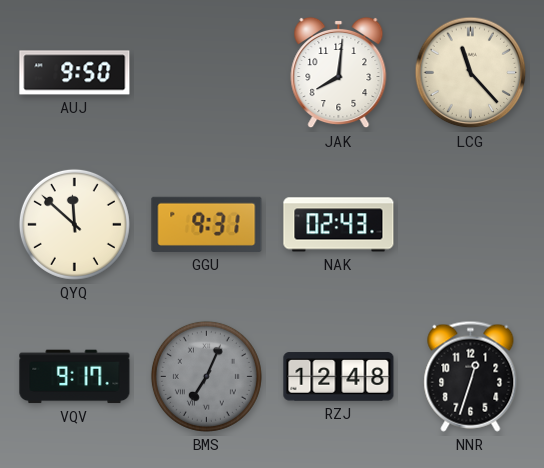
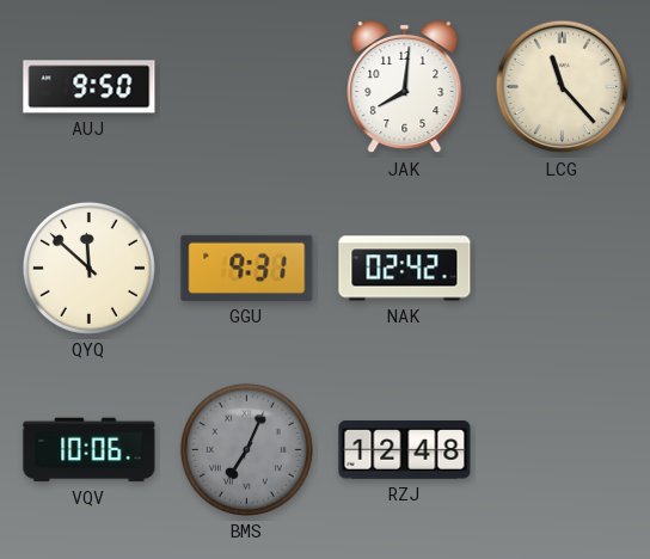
NAK: 02:43 -> 02:42
VQV: 9:17 -> 10:06
NNR: 12:33 -> none
